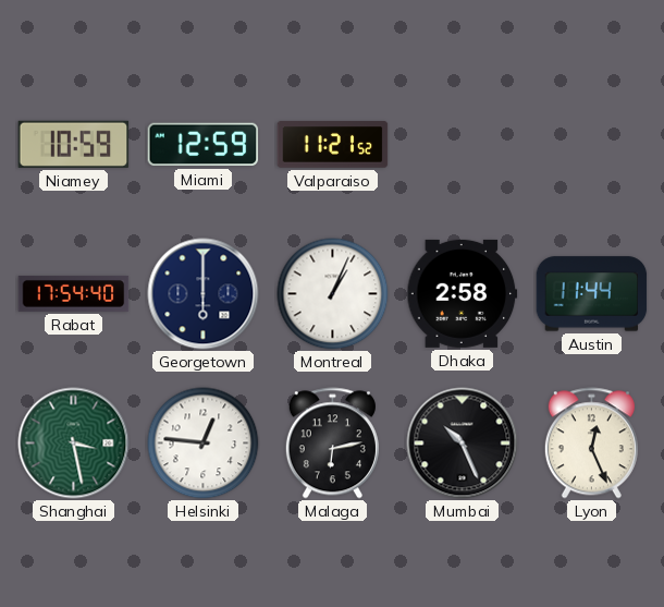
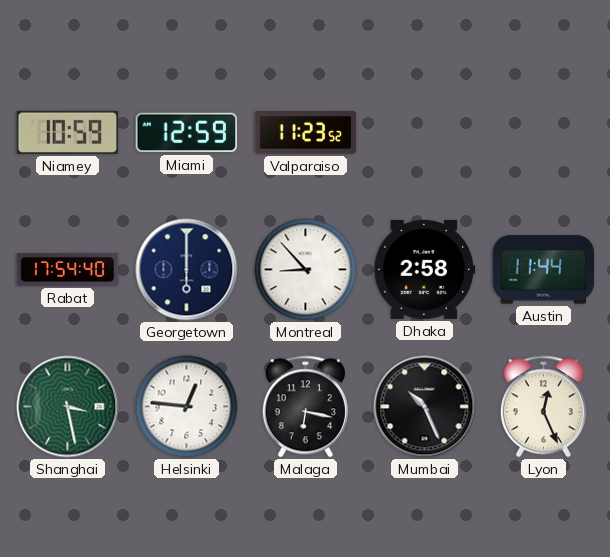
Valparaiso: 11:21 -> 11:23
Montreal: 1:04 -> 8:53
Malaga: 6:13 -> 6:17
